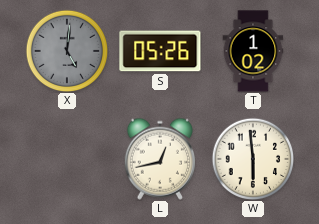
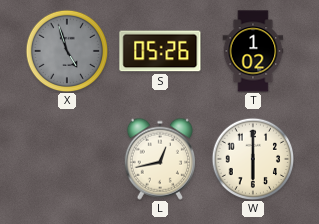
X: 5:01 -> 4:57
W: 5:59 -> 6:00
